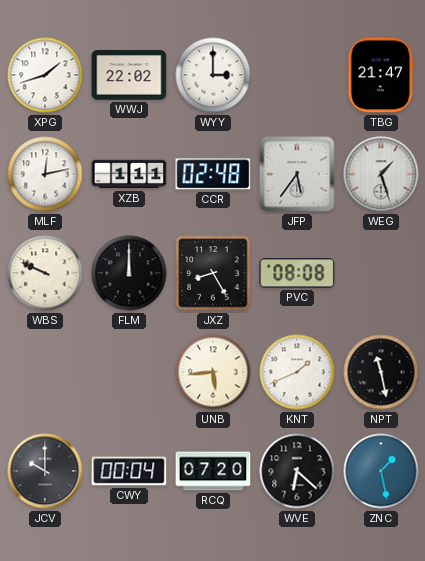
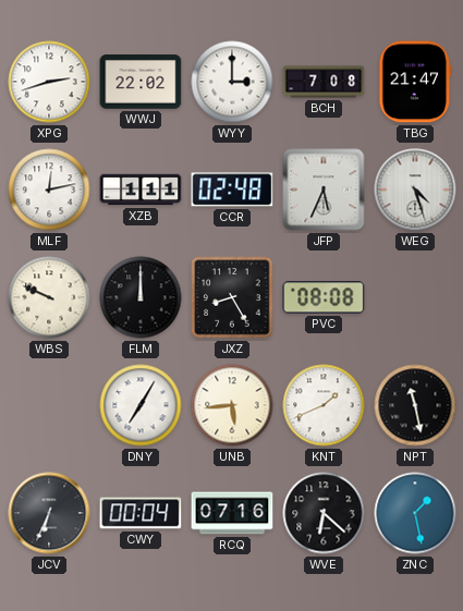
XPG: 1:42 -> 2:42
BCH: none -> 7:08
JFP: 5:36 -> 5:34
WEG: 1:27 -> 4:27
DNY: none -> 7:05
JCV: 10:00 -> 6:34
RCQ: 07:20 -> 07:16
